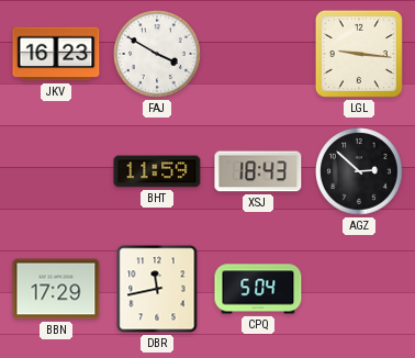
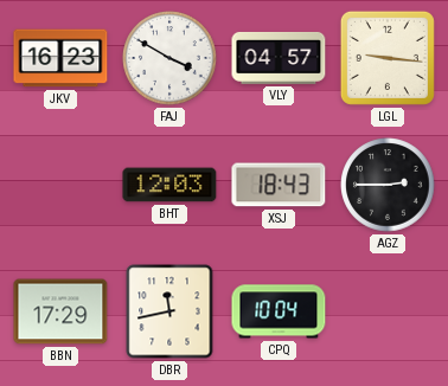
VLY: none -> 04:57
BHT: 11:59 -> 12:03
AGZ: 2:52 -> 2:45
CPQ: 5:04 -> 10:04
